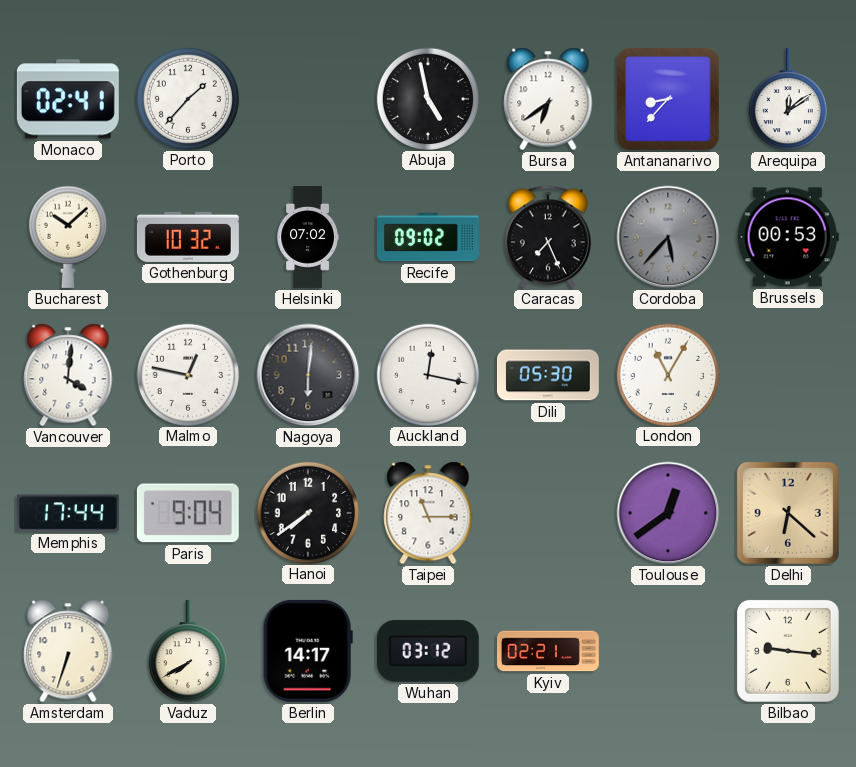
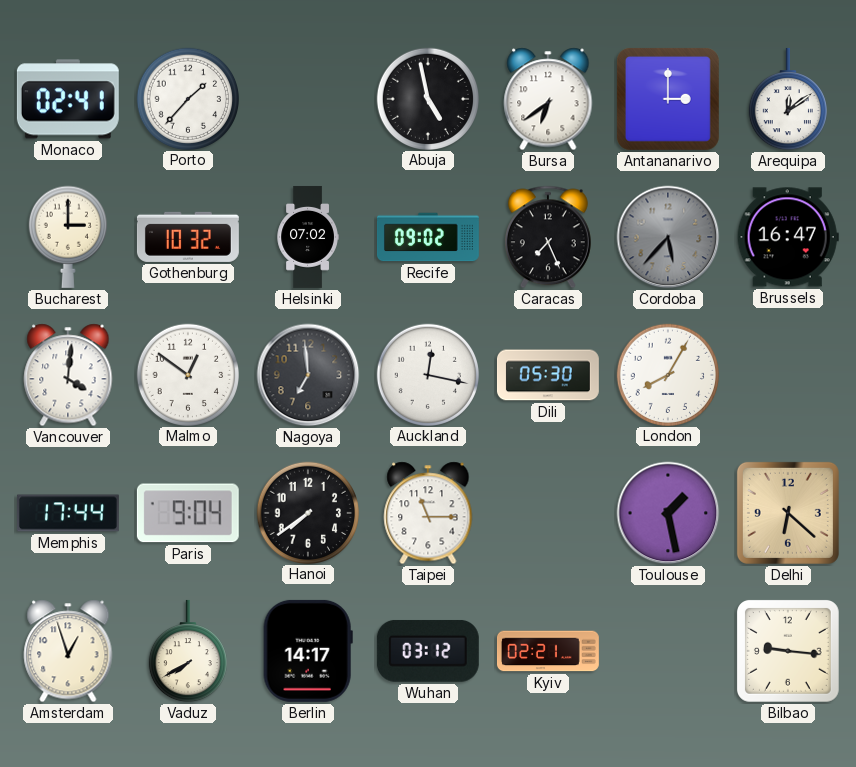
Antananarivo: 8:37 -> 3:00
Bucharest: 10:08 -> 3:00
Brussels: 00:53 -> 16:47
Malmo: 12:47 -> 12:51
Nagoya: 6:01 -> 6:59
London: 11:05 -> 8:05
Toulouse: 12:39 -> 1:28
Amsterdam: 6:33 -> 12:57
